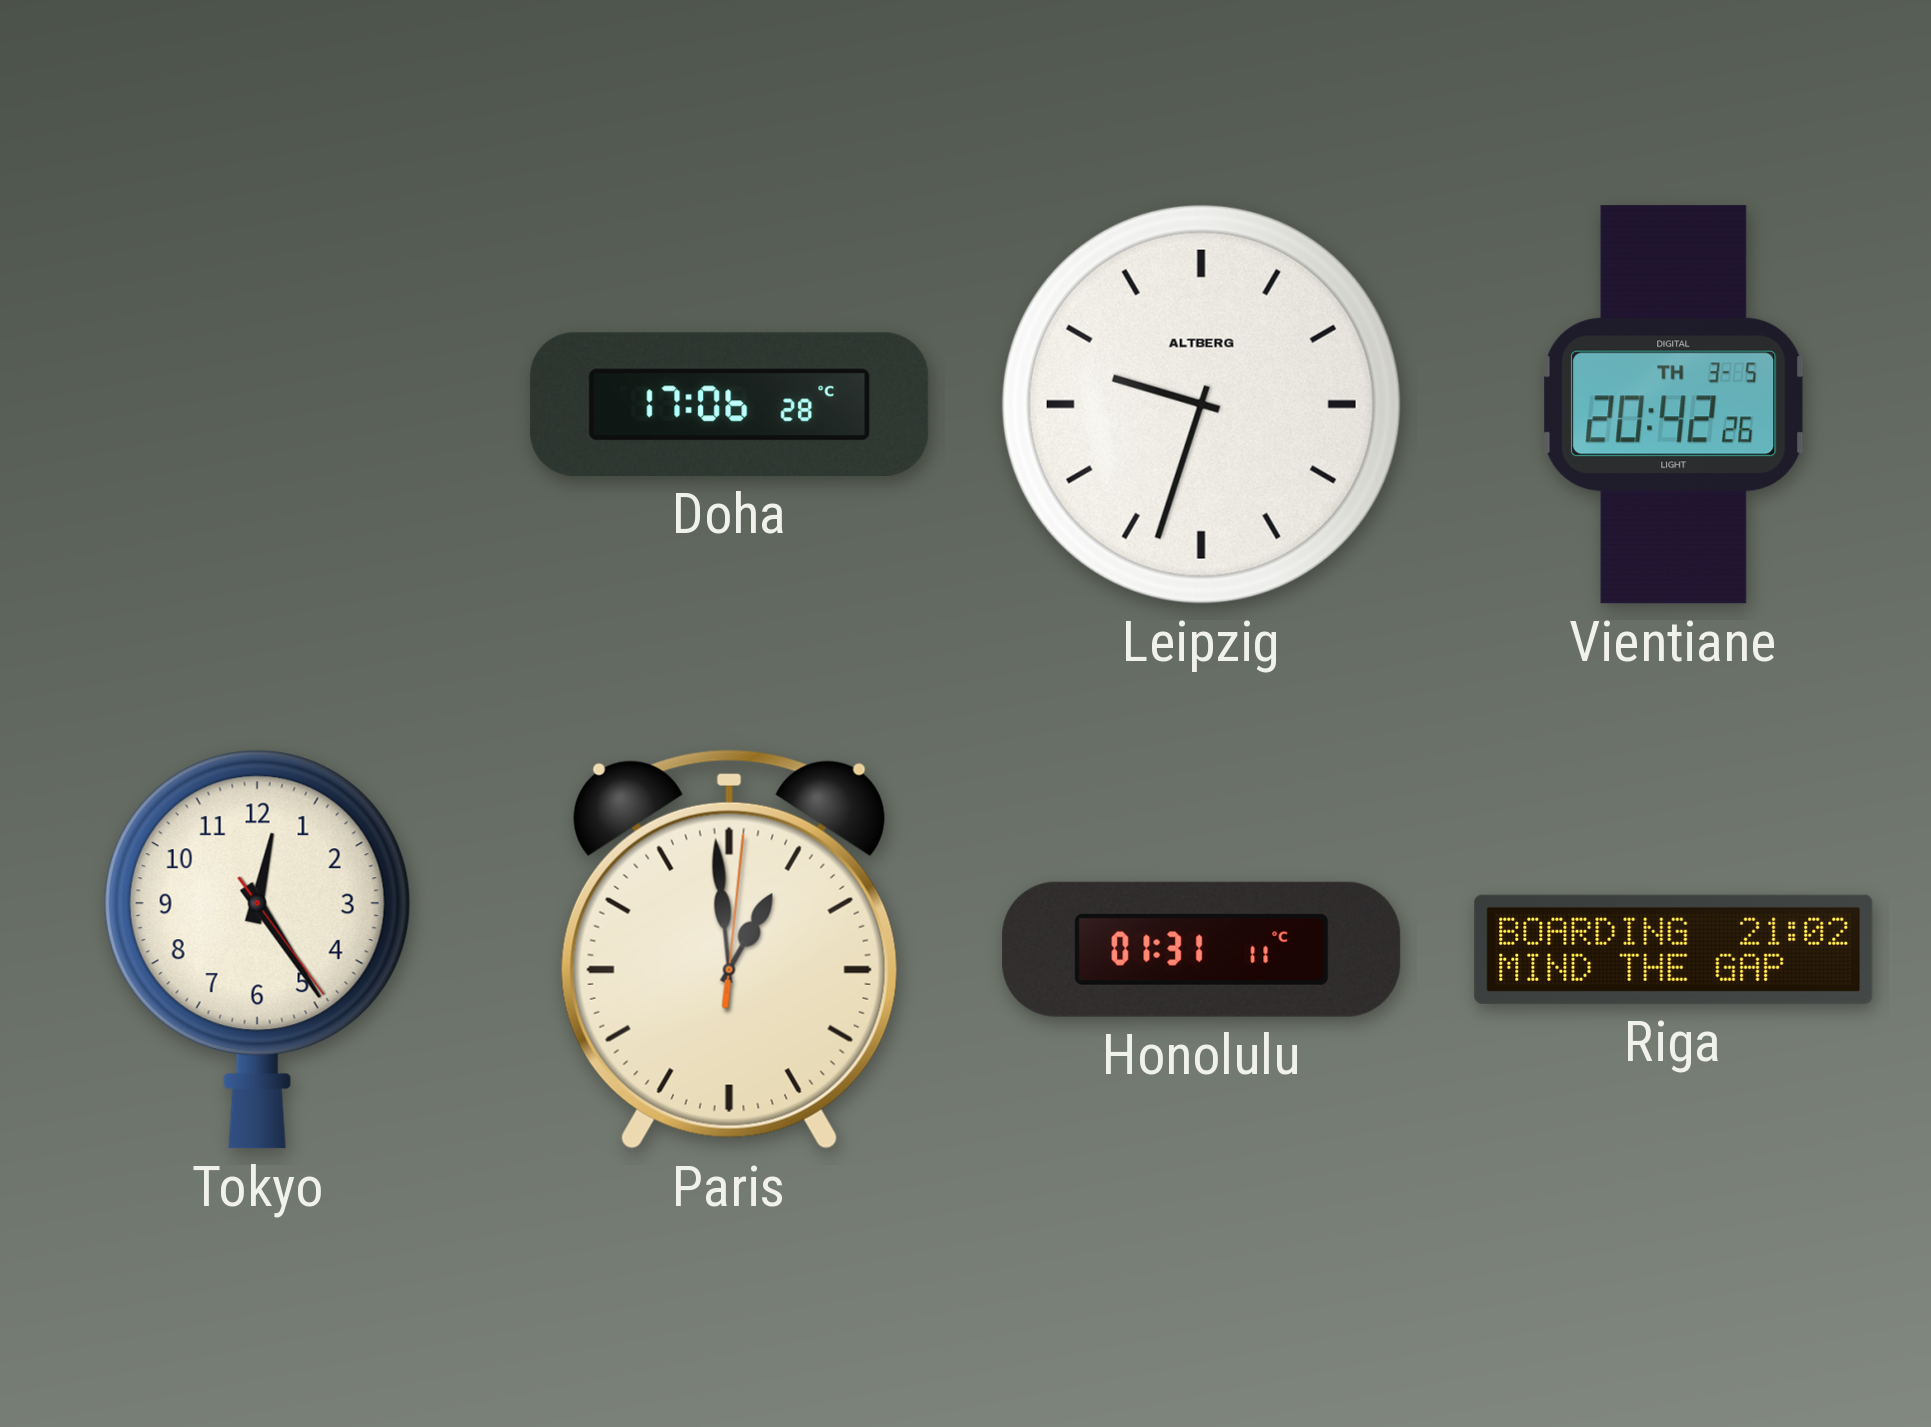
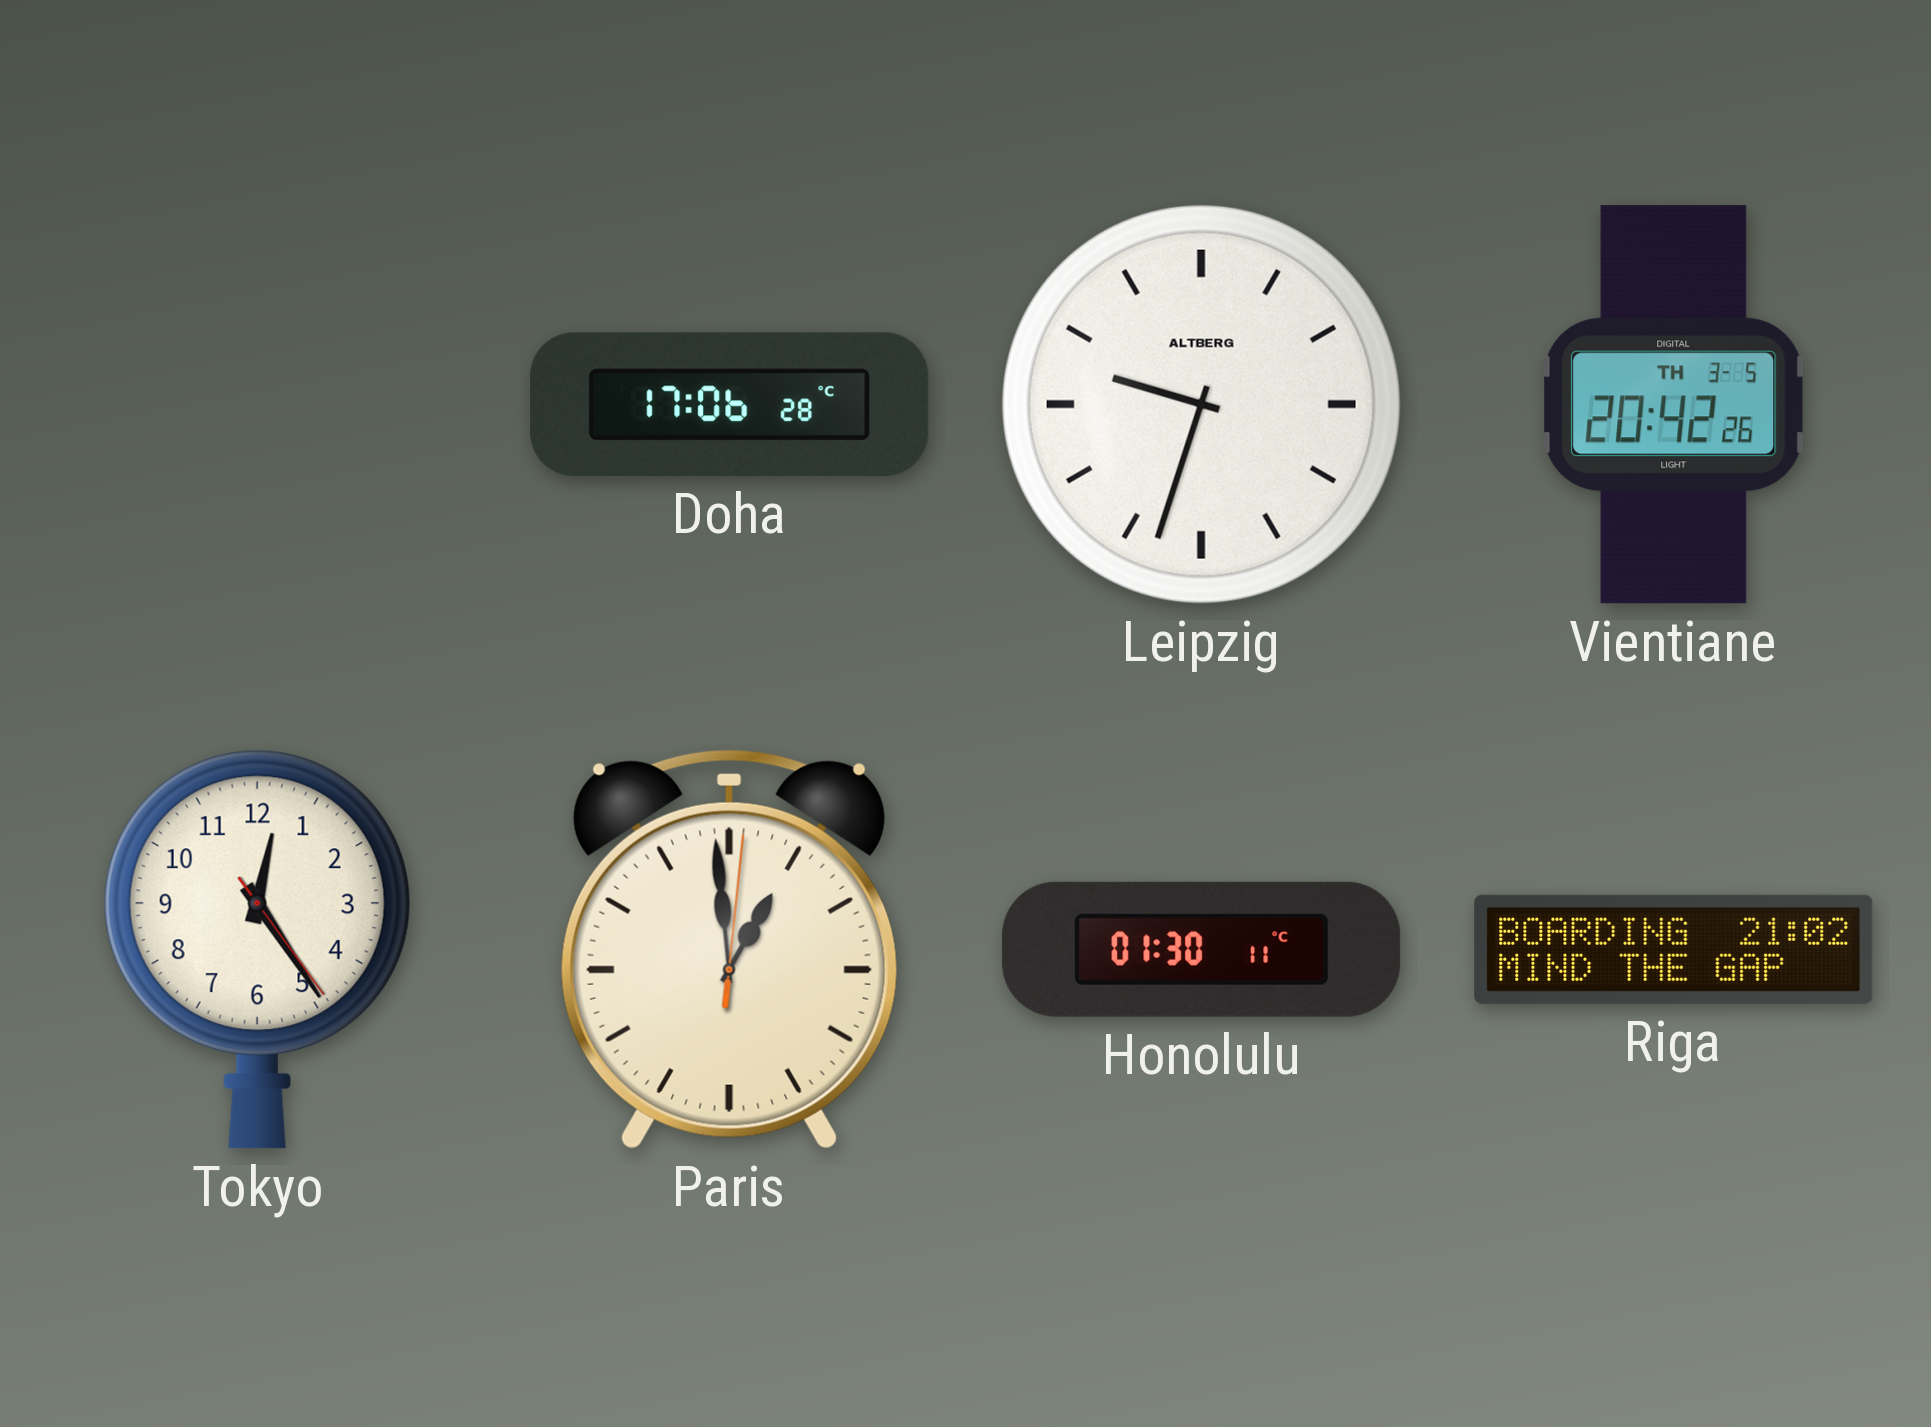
Honolulu: 01:31 -> 01:30
